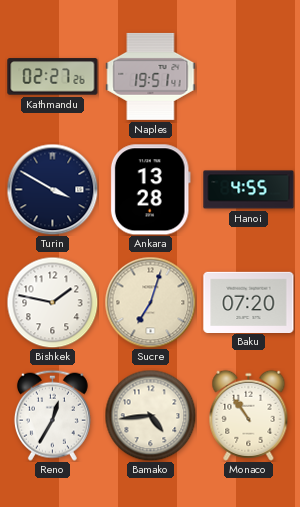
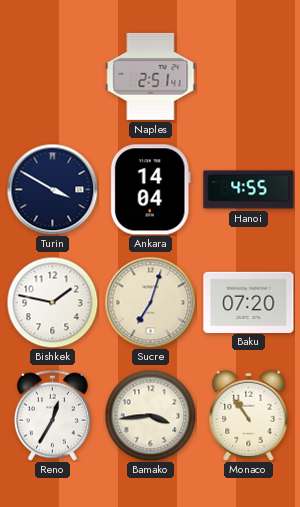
Kathmandu: 02:27 -> none
Naples: 19:51 -> 2:51
Ankara: 13:28 -> 14:04
Bamako: 4:44 -> 3:44
